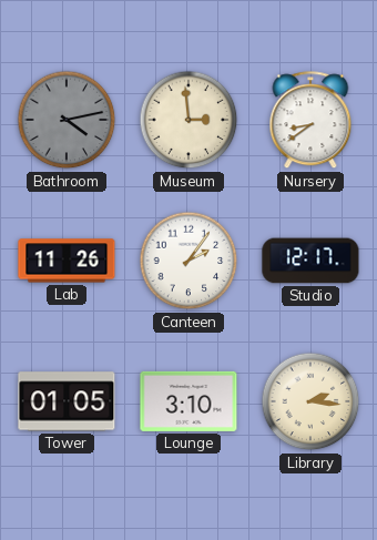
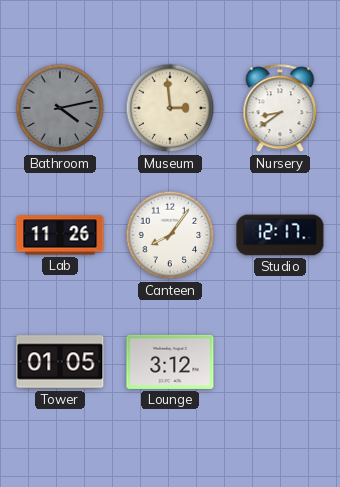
Canteen: 2:06 -> 8:06
Lounge: 3:10 -> 3:12
Library: 2:16 -> none
